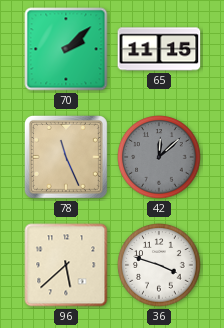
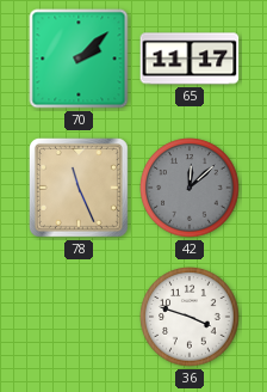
65: 11:15 -> 11:17
96: 5:38 -> none
